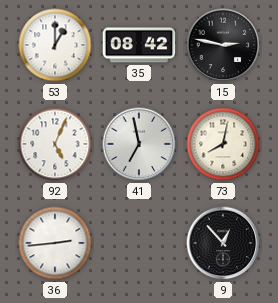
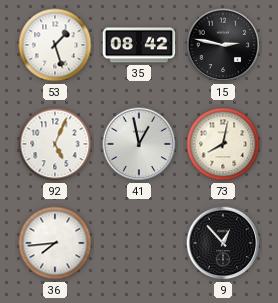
53: 1:00 -> 1:27
41: 6:58 -> 12:58
36: 2:44 -> 7:44
